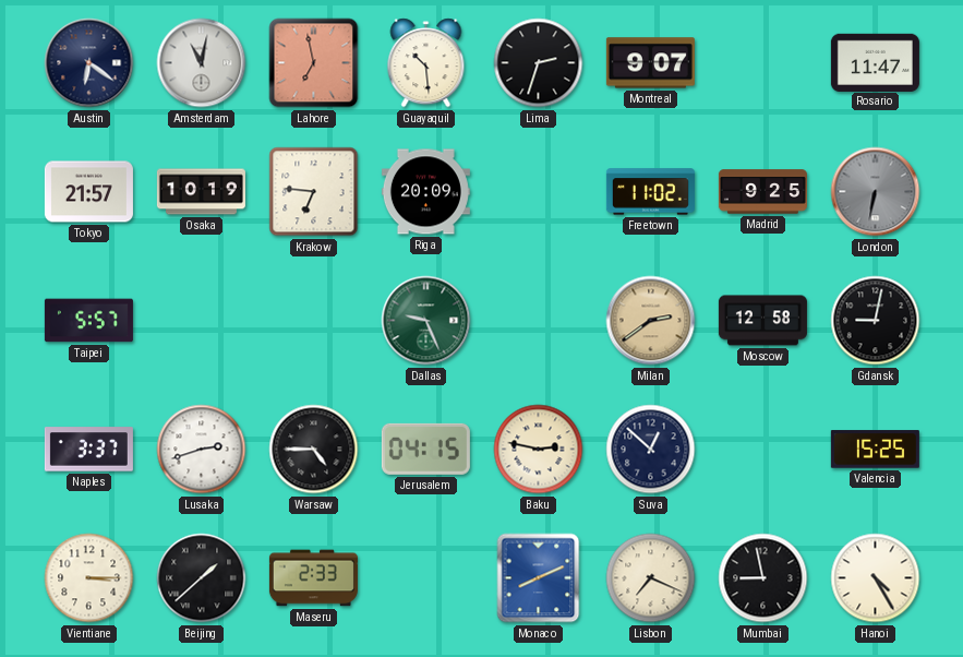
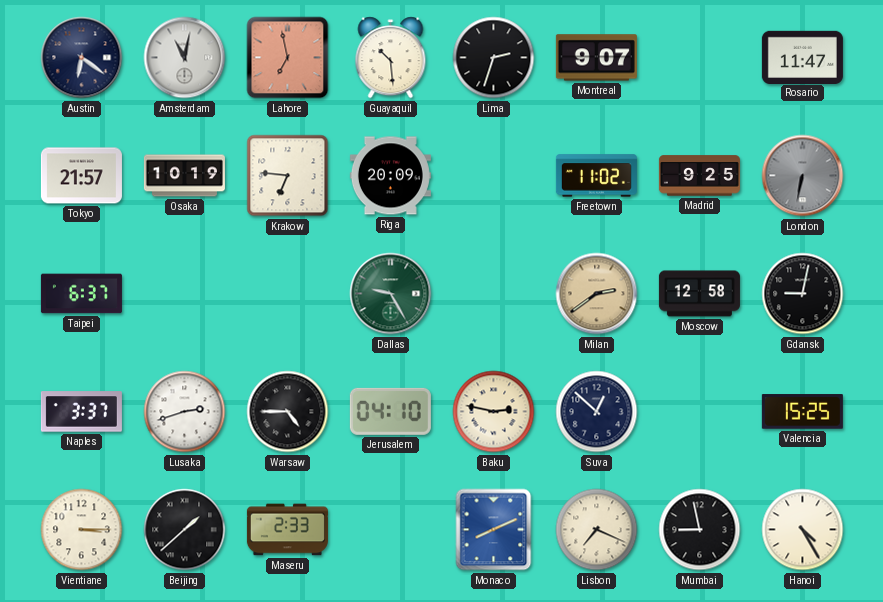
Taipei: 5:57 -> 6:37
Dallas: 9:26 -> 9:25
Jerusalem: 04:15 -> 04:10
